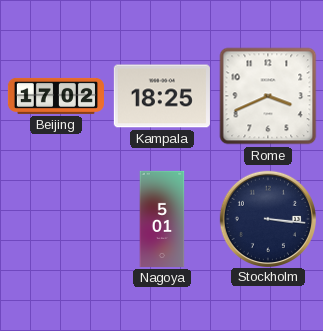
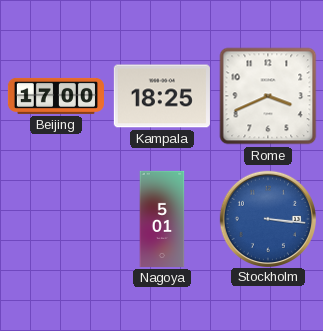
Beijing: 17:02 -> 17:00
Stockholm dial: navy -> blue
